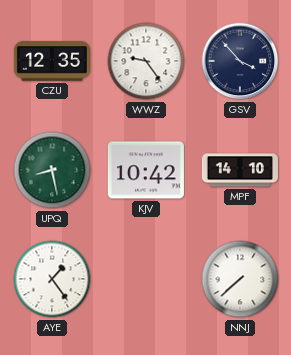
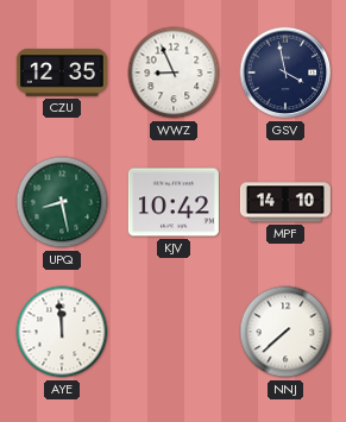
WWZ: 9:24 -> 8:56
GSV: 3:53 -> 3:58
AYE: 1:24 -> 11:59
